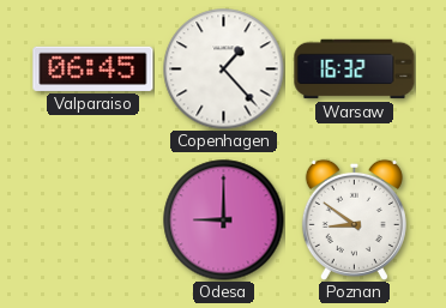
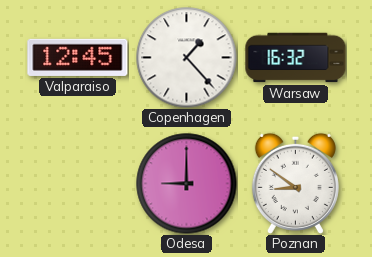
Valparaiso: 06:45 -> 12:45
